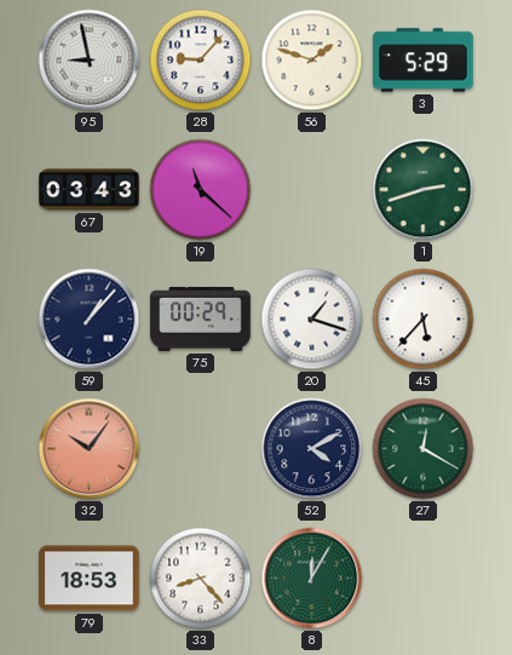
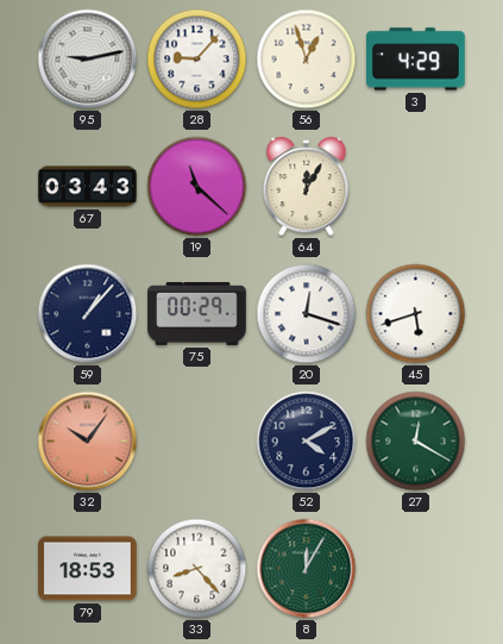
95: 8:58 -> 9:13
56: 1:48 -> 12:57
3: 5:29 -> 4:29
64: none -> 12:05
1: 2:42 -> none
20: 1:18 -> 12:18
45: 5:37 -> 5:42
